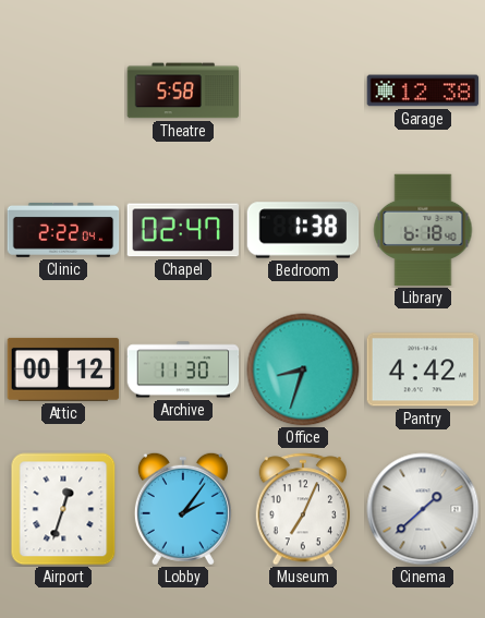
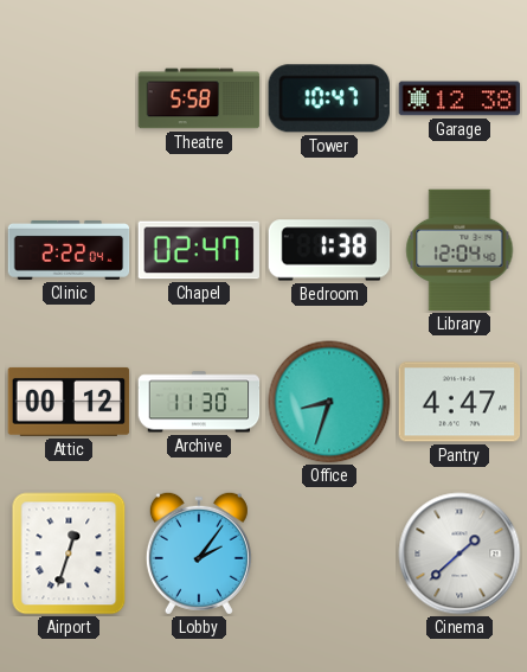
Tower: none -> 10:47
Library: 6:18 -> 12:04
Pantry: 4:42 -> 4:47
Museum: 7:04 -> none
